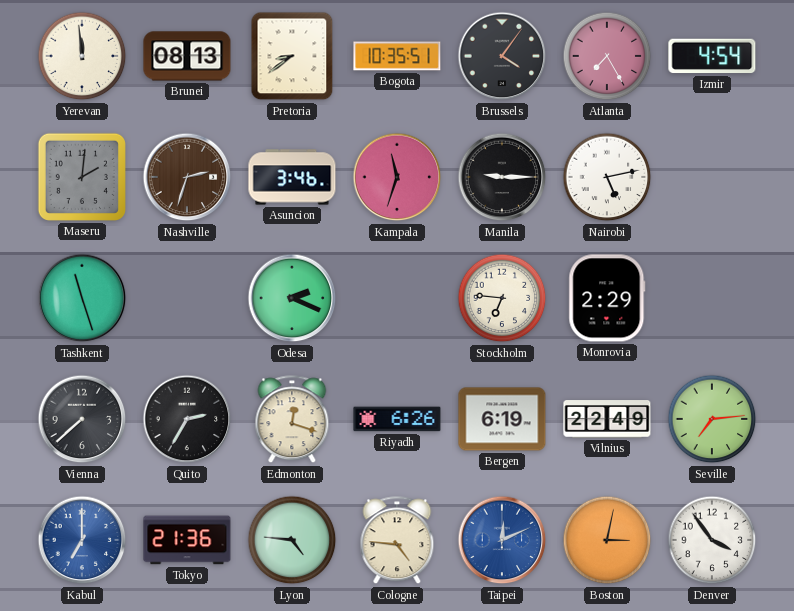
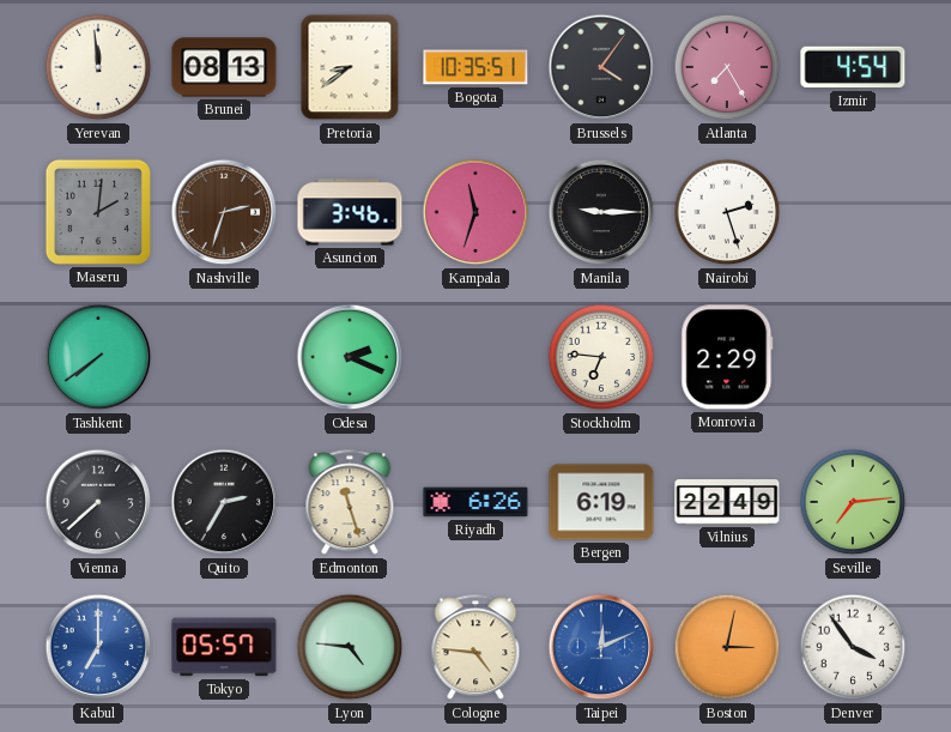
Nairobi: 5:13 -> 2:27
Tashkent: 11:27 -> 7:39
Edmonton: 12:18 -> 11:27
Tokyo: 21:36 -> 05:57
